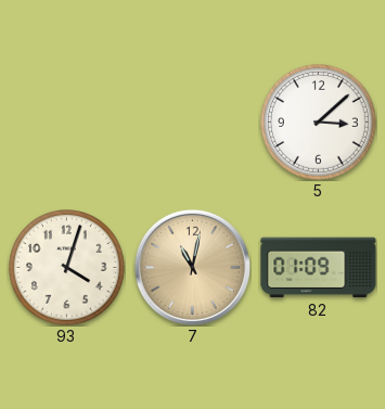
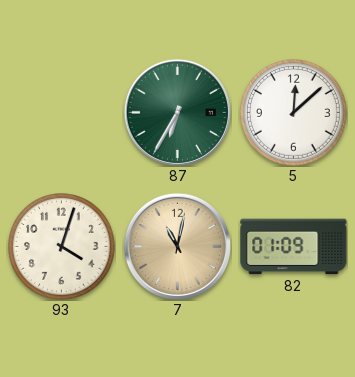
87: none -> 6:35
5: 3:08 -> 12:08
